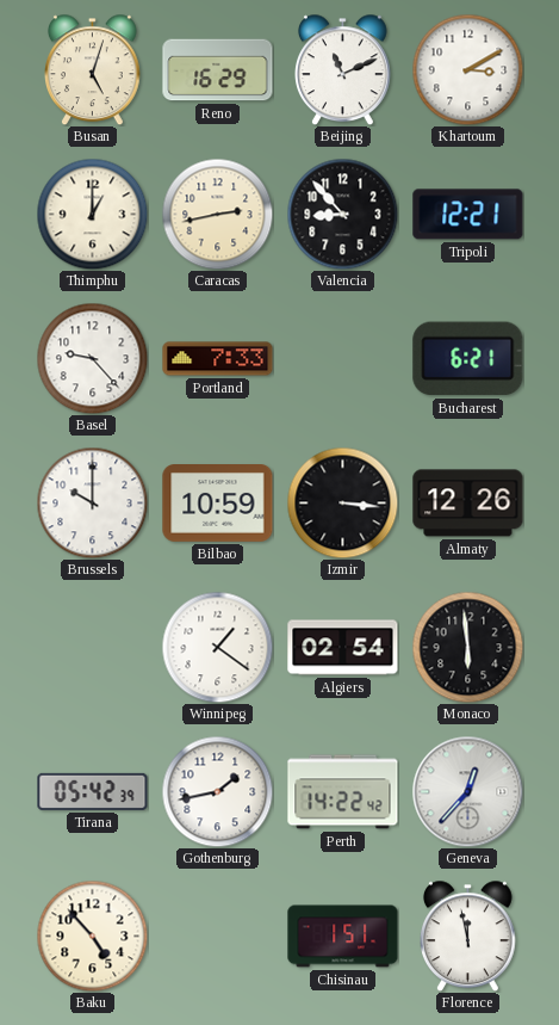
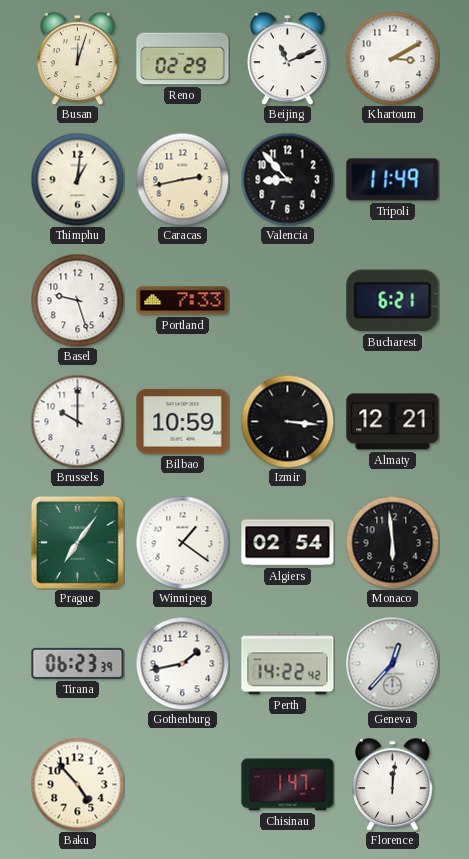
Busan: 5:03 -> 12:03
Reno: 16:29 -> 02:29
Thimphu: 1:00 -> 1:01
Tripoli: 12:21 -> 11:49
Basel: 9:23 -> 9:27
Almaty: 12:26 -> 12:21
Prague: none -> 7:06
Tirana: 05:42 -> 06:23
Chisinau: 1:51 -> 1:47
Florence: 11:58 -> 12:01
